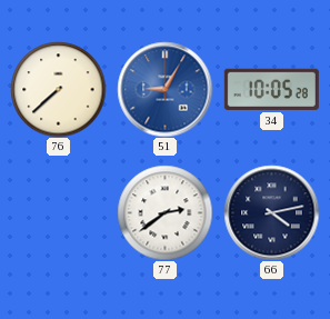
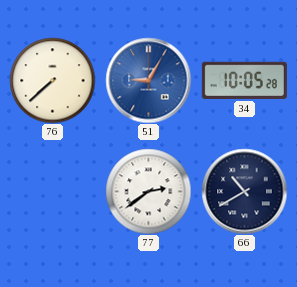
66: 4:13 -> 10:40
